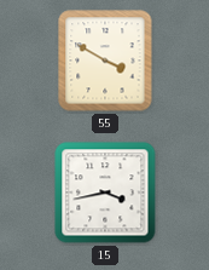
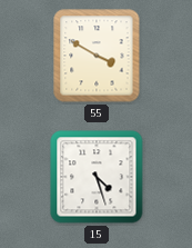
15: 3:43 -> 4:27
